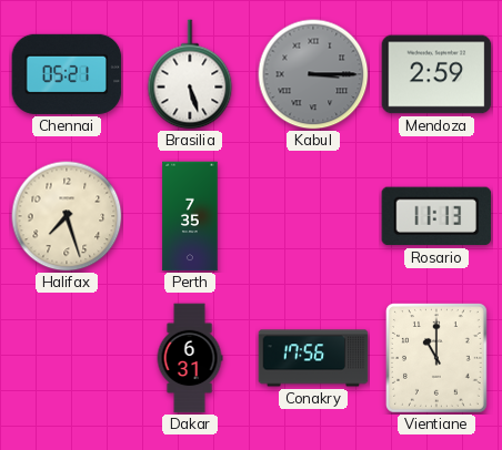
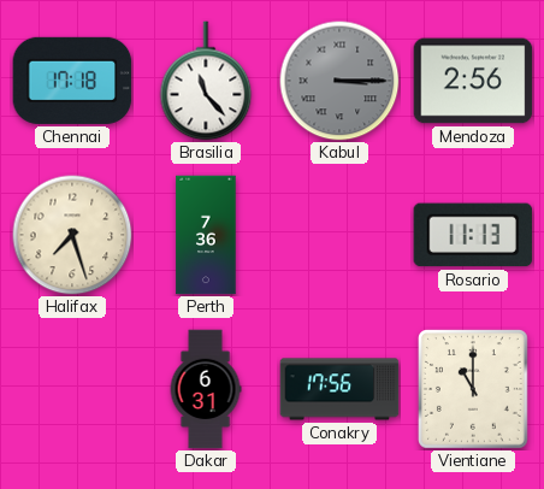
Chennai: 05:21 -> 17:18
Brasilia: 5:27 -> 11:23
Mendoza: 2:59 -> 2:56
Perth: 7:35 -> 7:36
